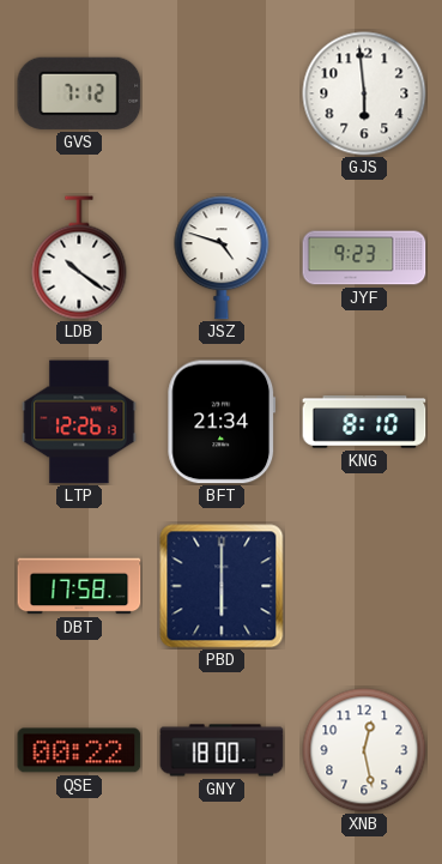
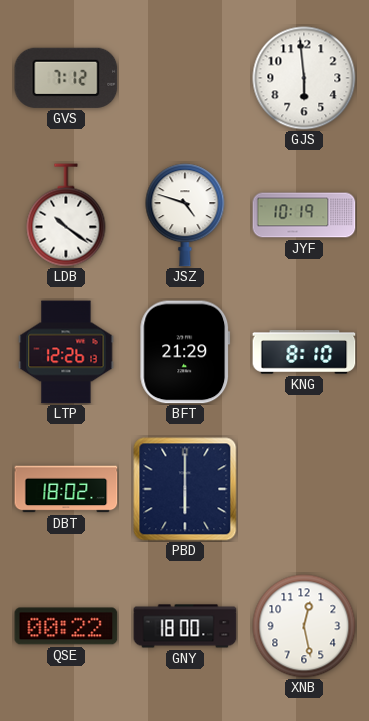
JYF: 9:23 -> 10:19
BFT: 21:34 -> 21:29
DBT: 17:58 -> 18:02
